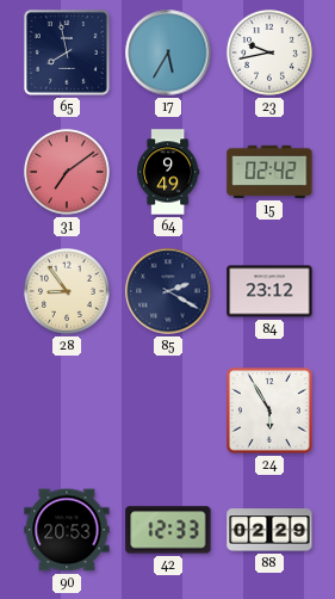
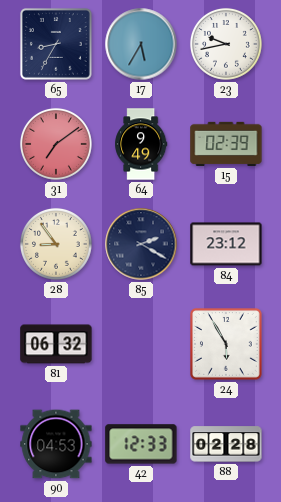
65: 7:58 -> 8:35
15: 02:42 -> 02:39
81: none -> 06:32
90: 20:53 -> 04:53
88: 02:29 -> 02:28
